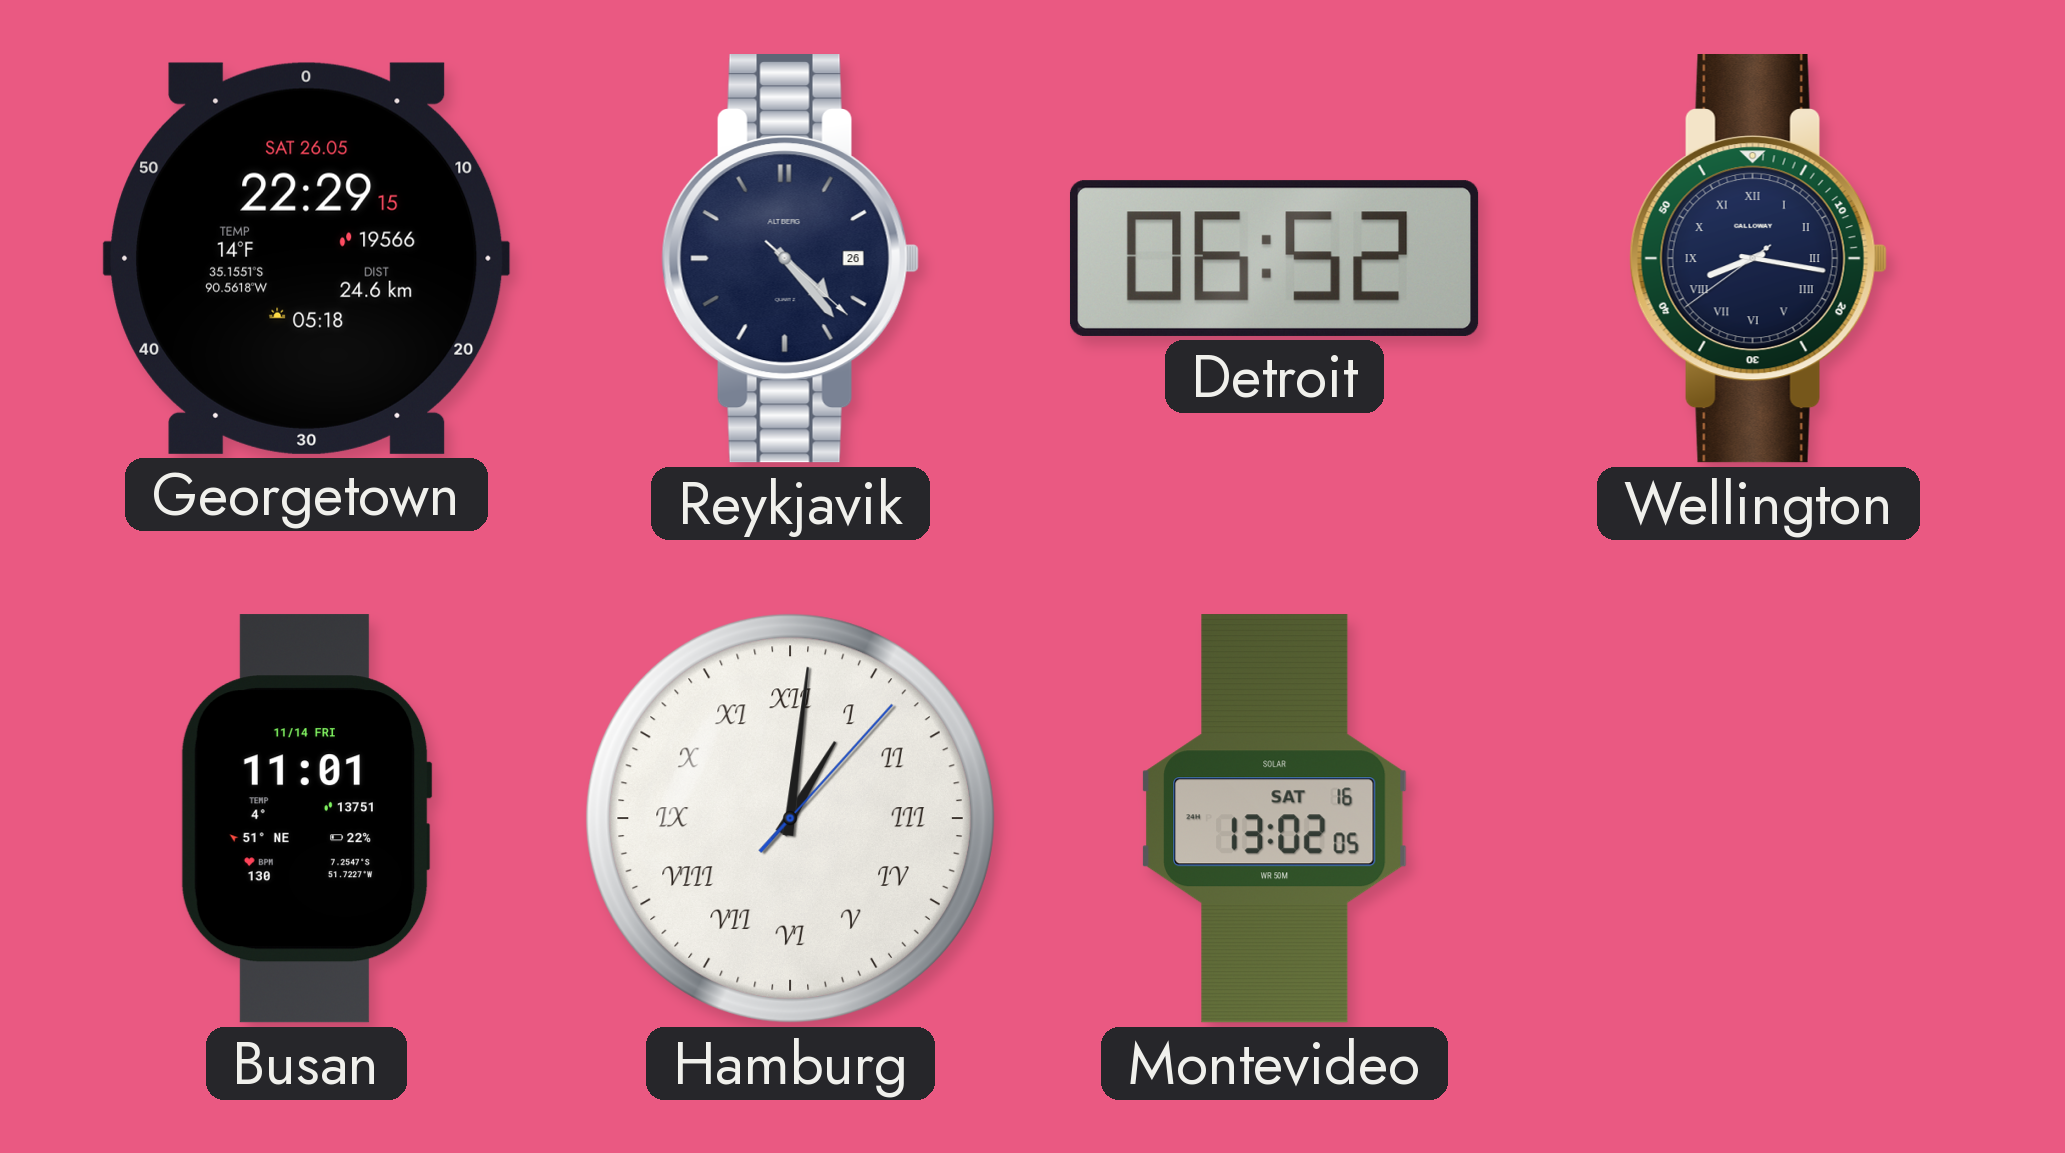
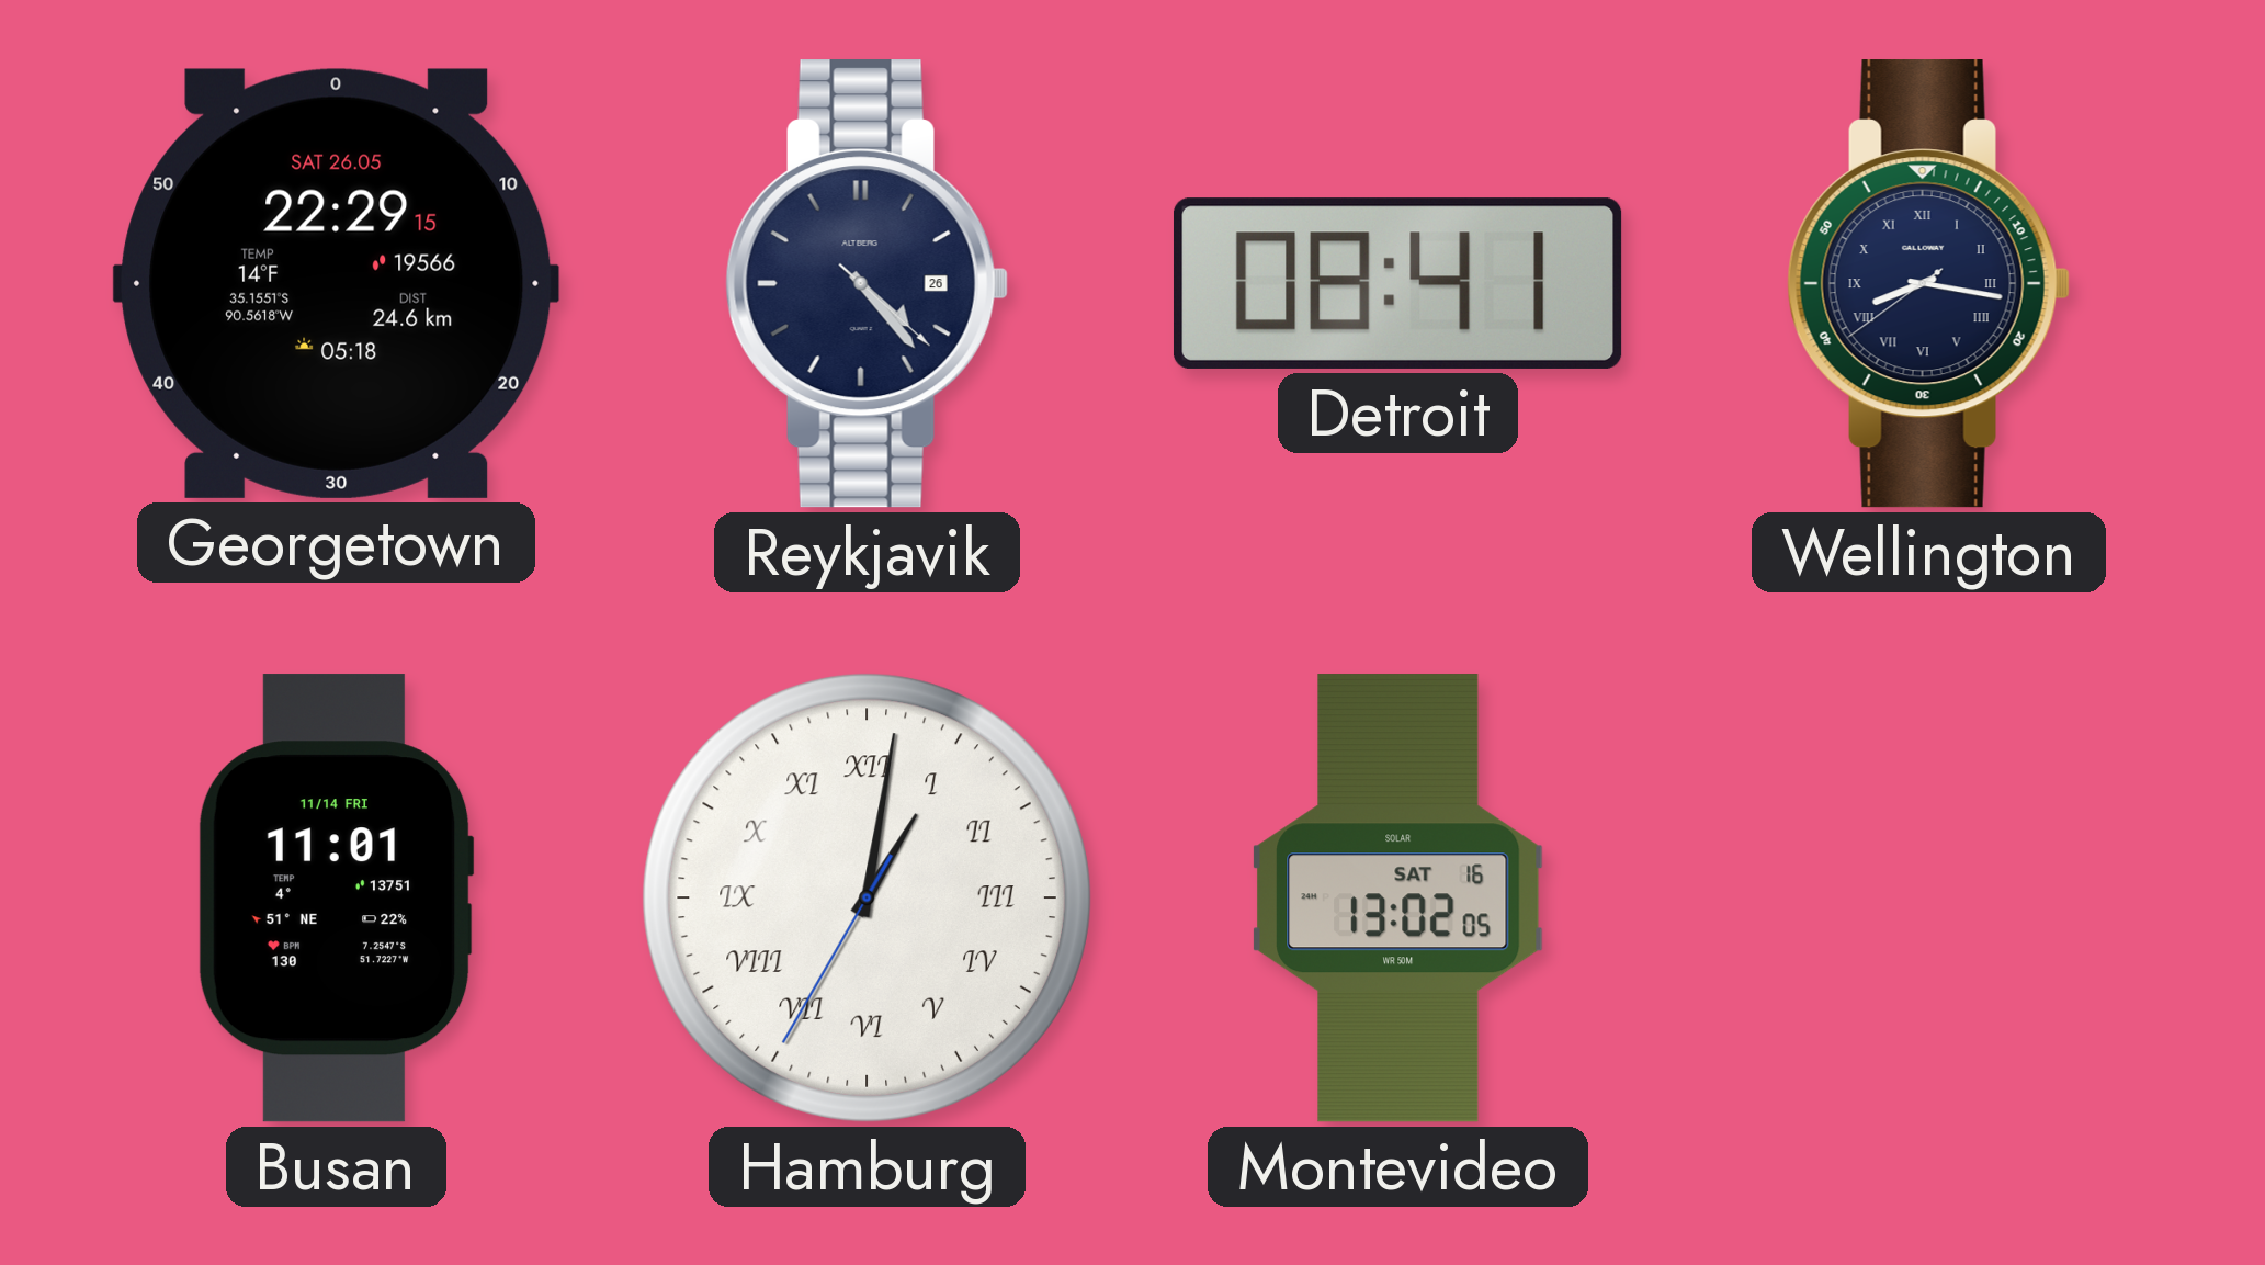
Detroit: 06:52 -> 08:41
Hamburg: 1:01:07 -> 1:01:35
